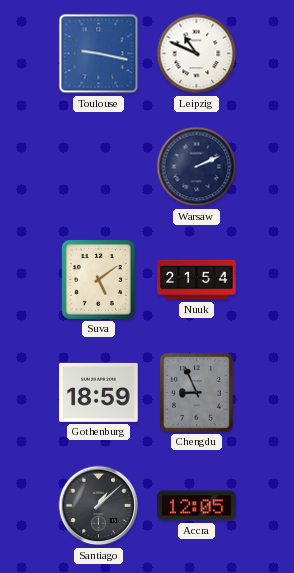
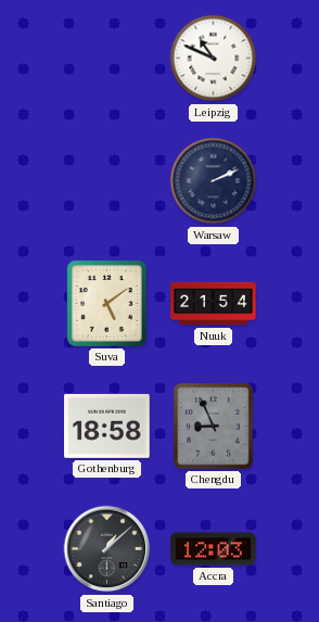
Toulouse: 9:17 -> none
Gothenburg: 18:59 -> 18:58
Accra: 12:05 -> 12:03
